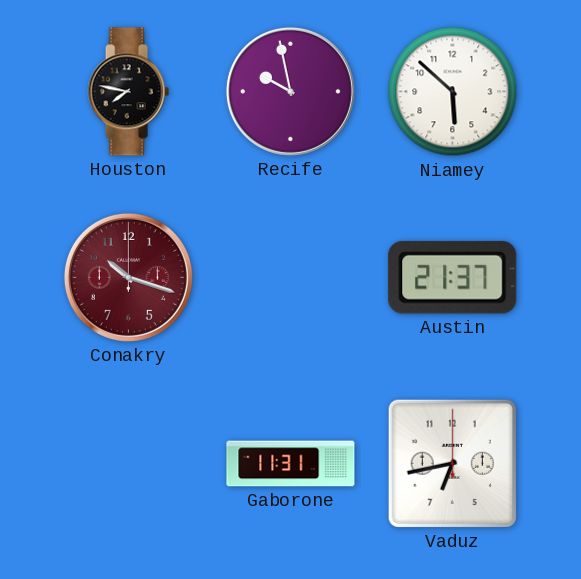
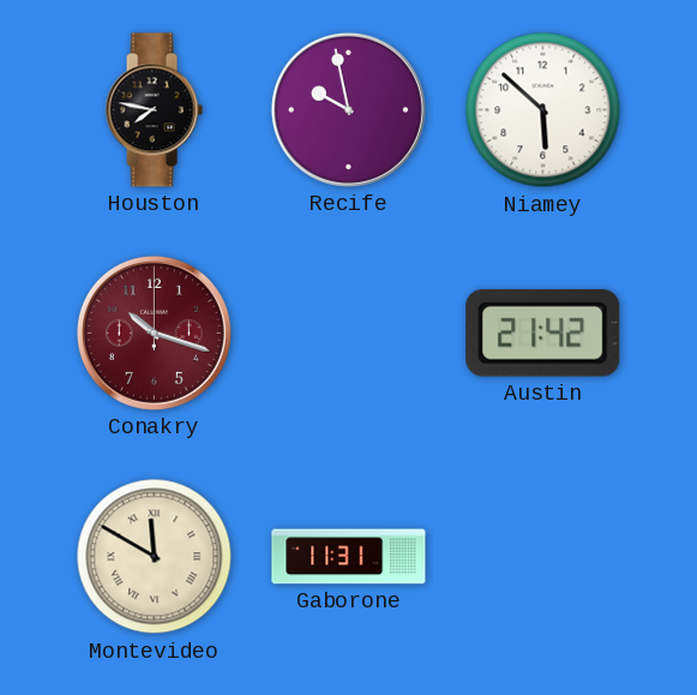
Austin: 21:37 -> 21:42
Montevideo: none -> 11:50
Vaduz: 6:43 -> none
